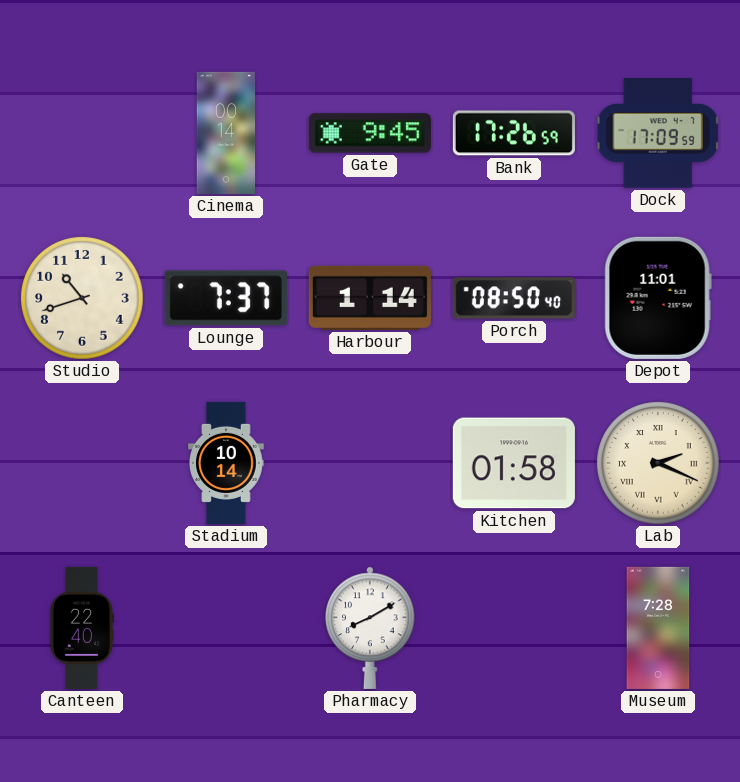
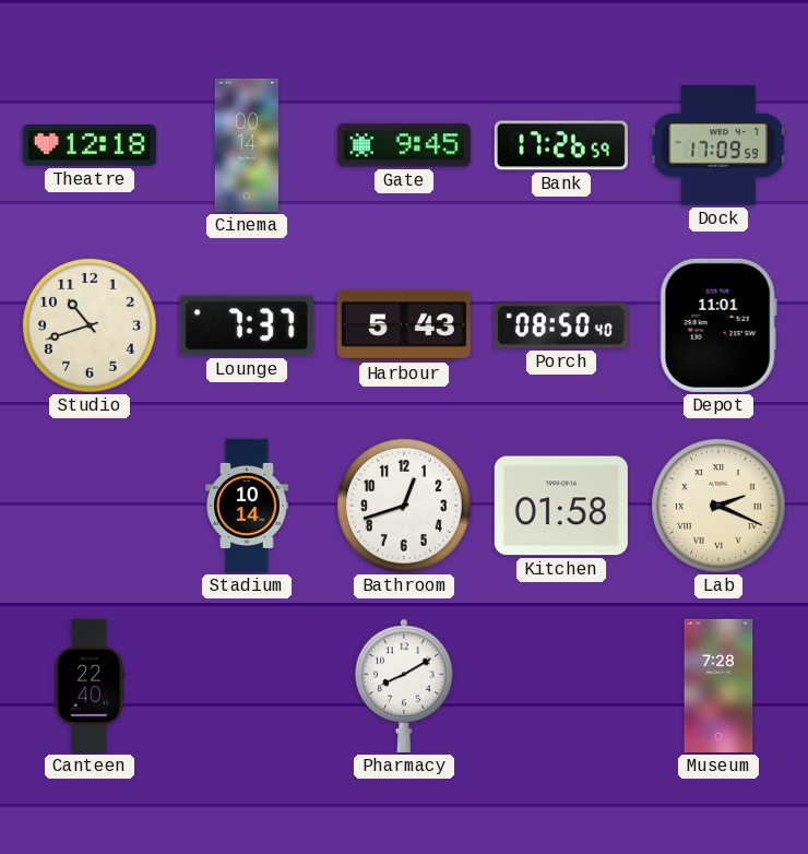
Theatre: none -> 12:18
Harbour: 1:14 -> 5:43
Bathroom: none -> 12:42
